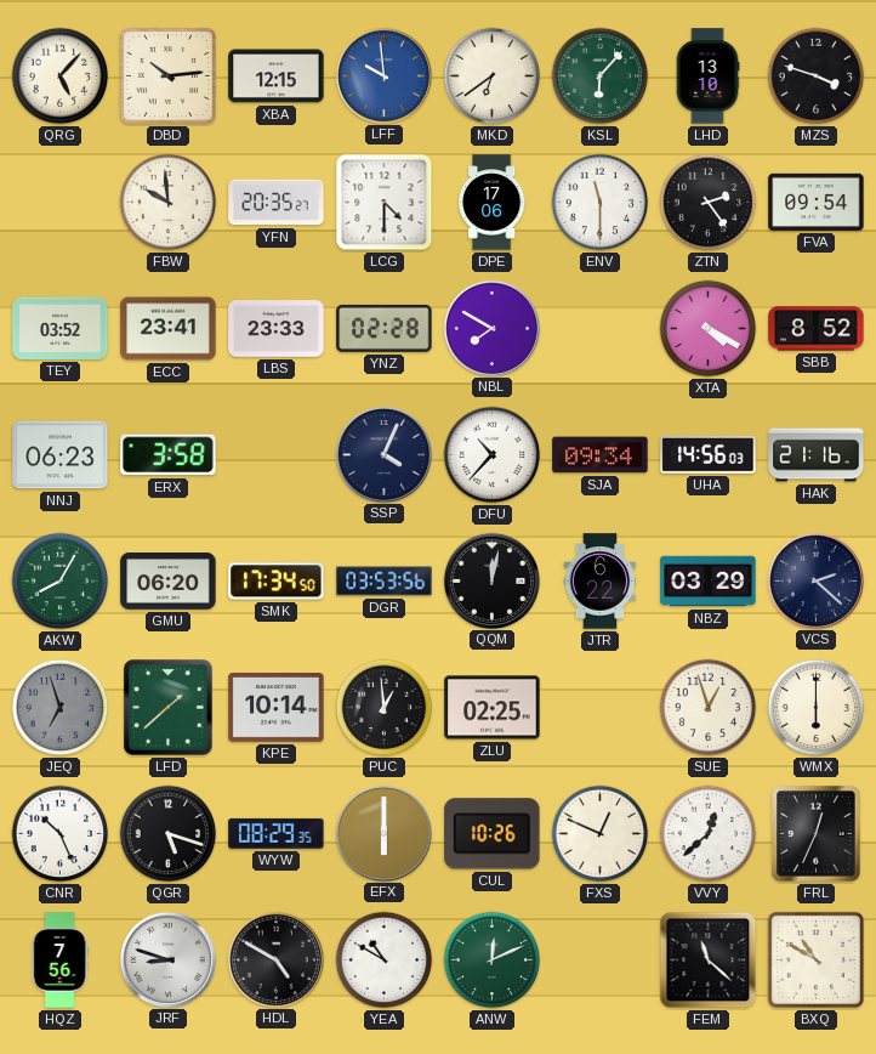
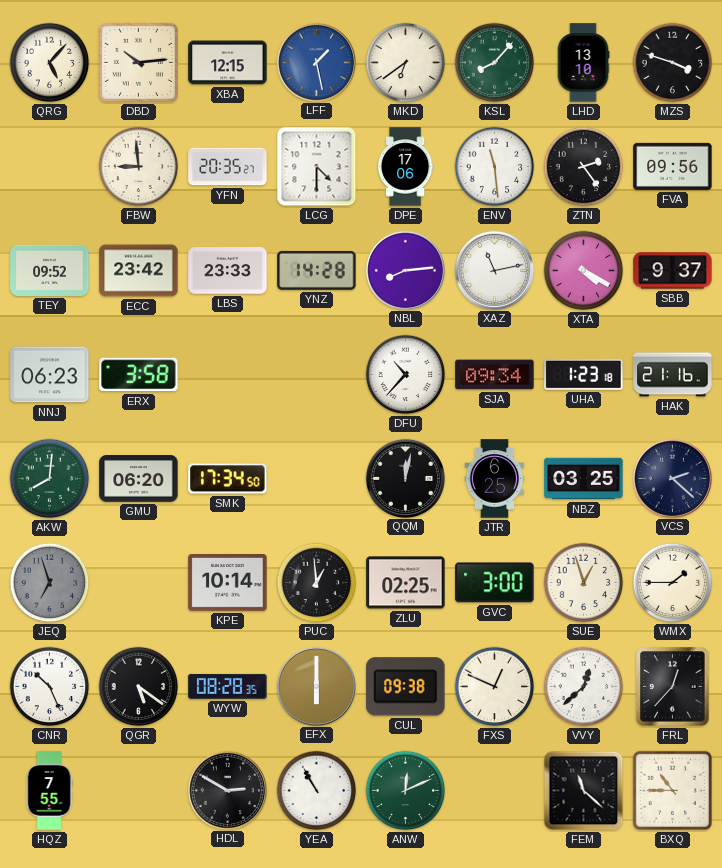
LFF: 9:59 -> 1:28
KSL: 6:07 -> 8:07
FBW: 9:59 -> 8:59
ENV: 11:30 -> 11:29
FVA: 09:54 -> 09:56
TEY: 03:52 -> 09:52
ECC: 23:41 -> 23:42
YNZ: 02:28 -> 14:28
NBL: 7:50 -> 8:14
XAZ: none -> 11:13
SBB: 8:52 -> 9:37
SSP: 4:04 -> none
UHA: 14:56 -> 1:23
AKW: 8:05 -> 8:01
DGR: 03:53 -> none
JTR: 6:22 -> 6:25
NBZ: 03:29 -> 03:25
LFD: 1:38 -> none
GVC: none -> 3:00
WMX: 6:00 -> 1:45
QGR: 5:18 -> 5:21
WYW: 08:29 -> 08:28
CUL: 10:26 -> 09:38
FRL: 12:34 -> 12:37
HQZ: 7:56 -> 7:55
JRF: 8:48 -> none
HDL: 4:50 -> 2:50
YEA: 10:50 -> 10:55
BXQ: 10:50 -> 10:45
